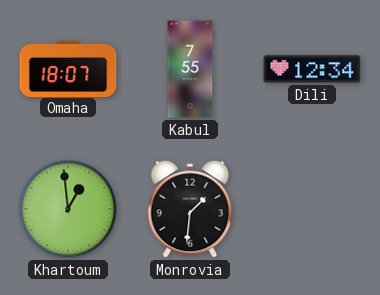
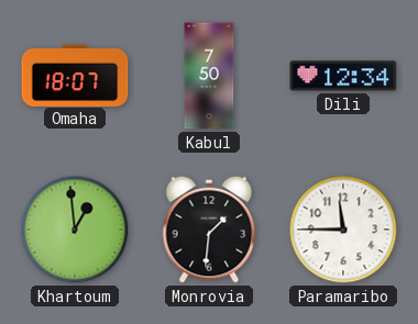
Kabul: 7:55 -> 7:50
Paramaribo: none -> 11:45
